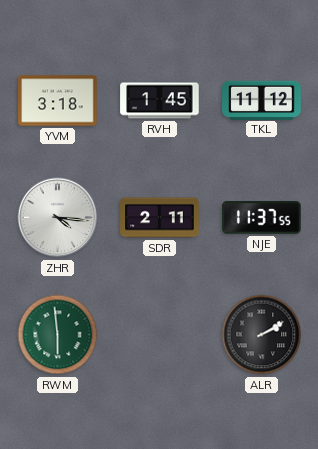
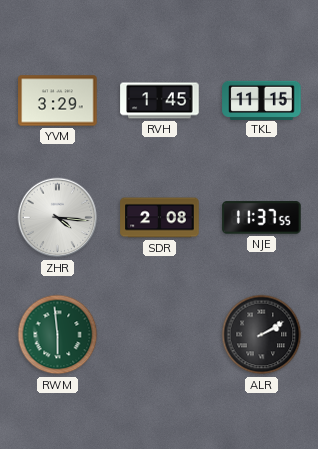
YVM: 3:18 -> 3:29
TKL: 11:12 -> 11:15
SDR: 2:11 -> 2:08
